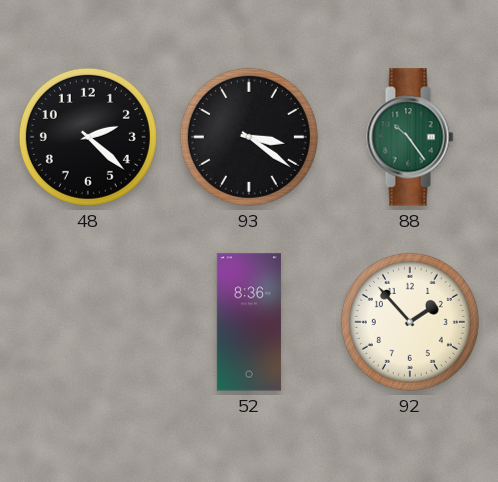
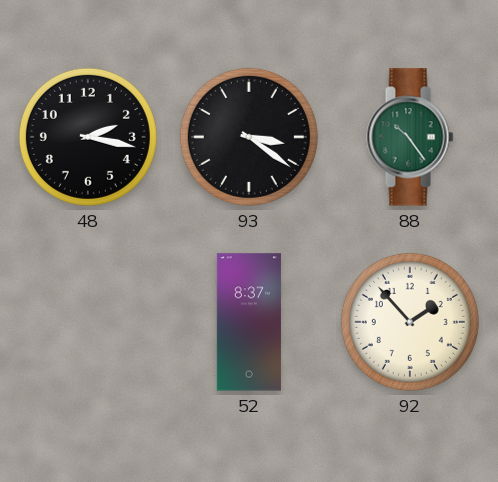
48: 2:22 -> 2:17
52: 8:36 -> 8:37
